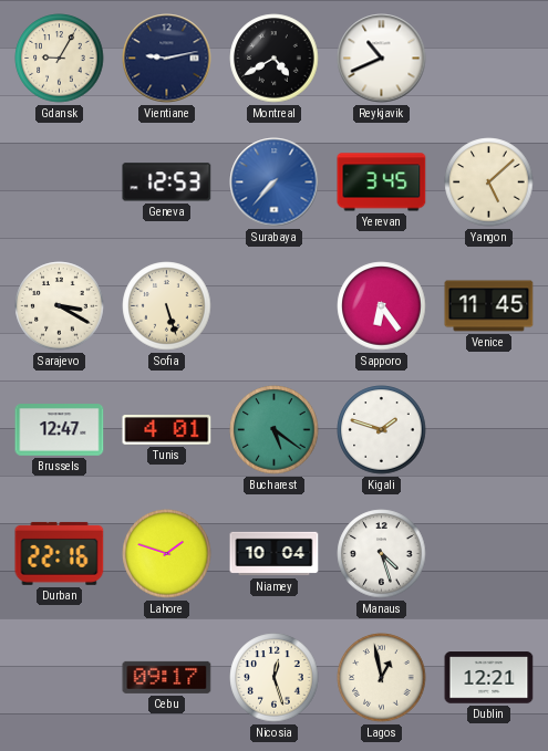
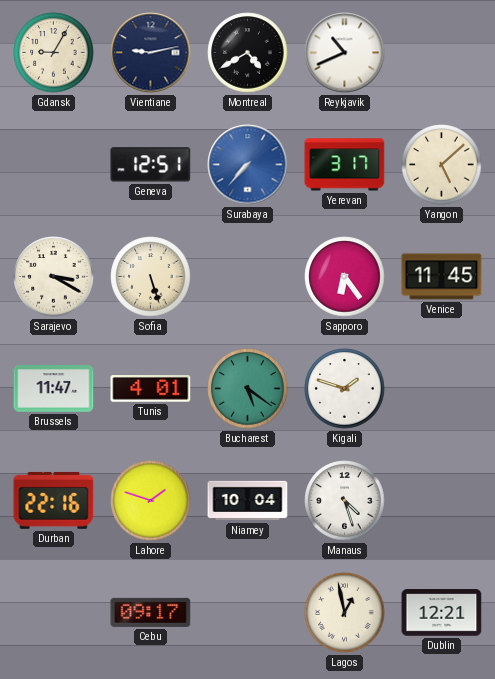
Geneva: 12:53 -> 12:51
Yerevan: 3:45 -> 3:17
Brussels: 12:47 -> 11:47
Nicosia: 12:27 -> none
